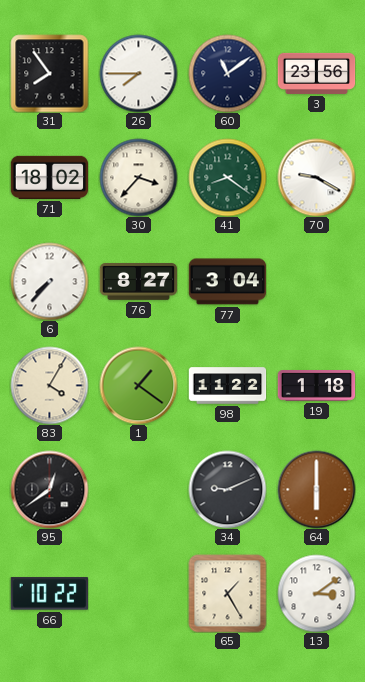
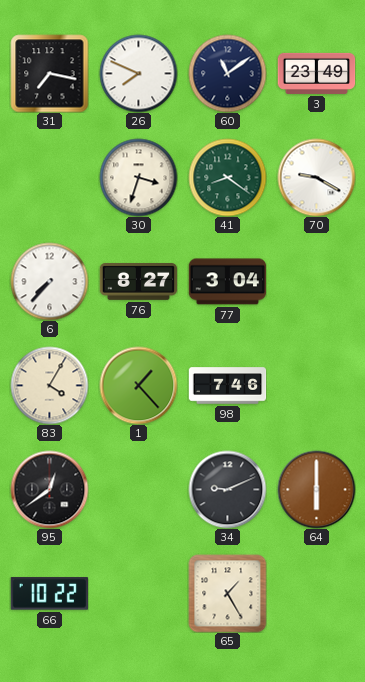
31: 7:54 -> 7:17
26: 7:45 -> 7:49
3: 23:56 -> 23:49
71: 18:02 -> none
30: 3:37 -> 3:33
1: 1:21 -> 1:23
98: 11:22 -> 7:46
19: 1:18 -> none
13: 3:09 -> none
